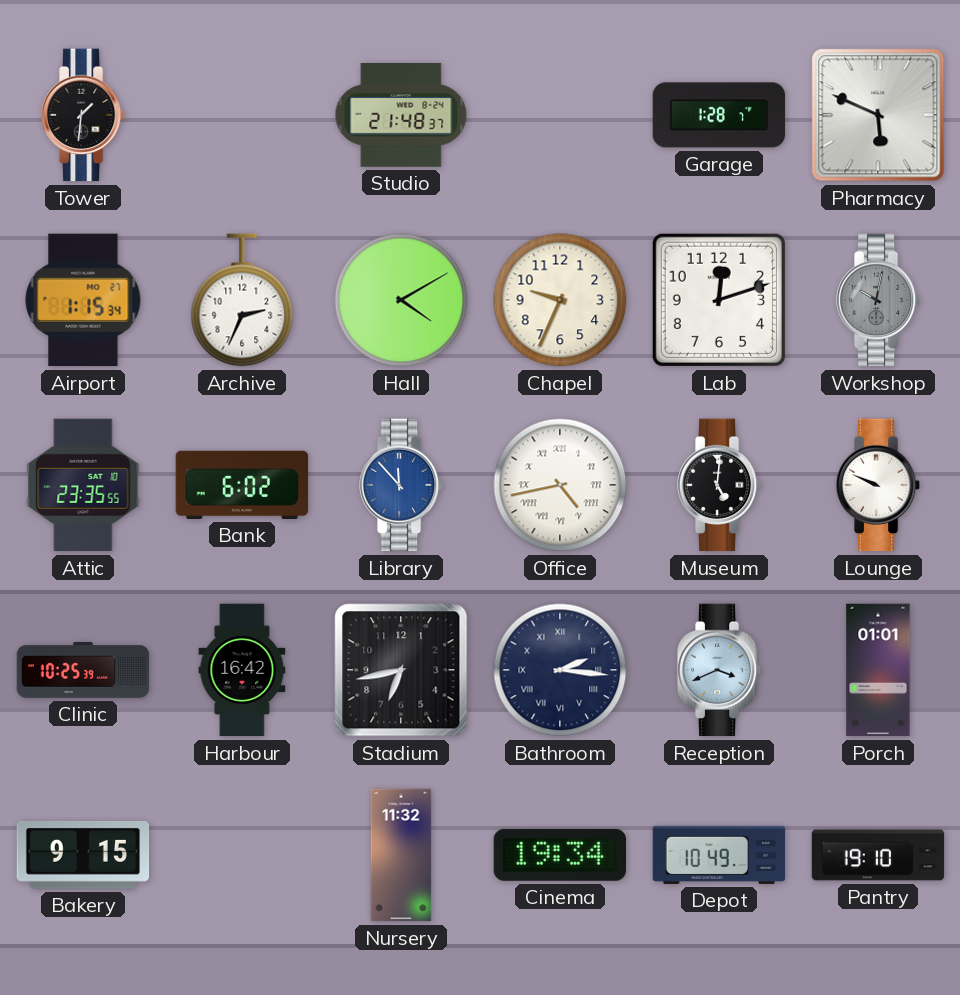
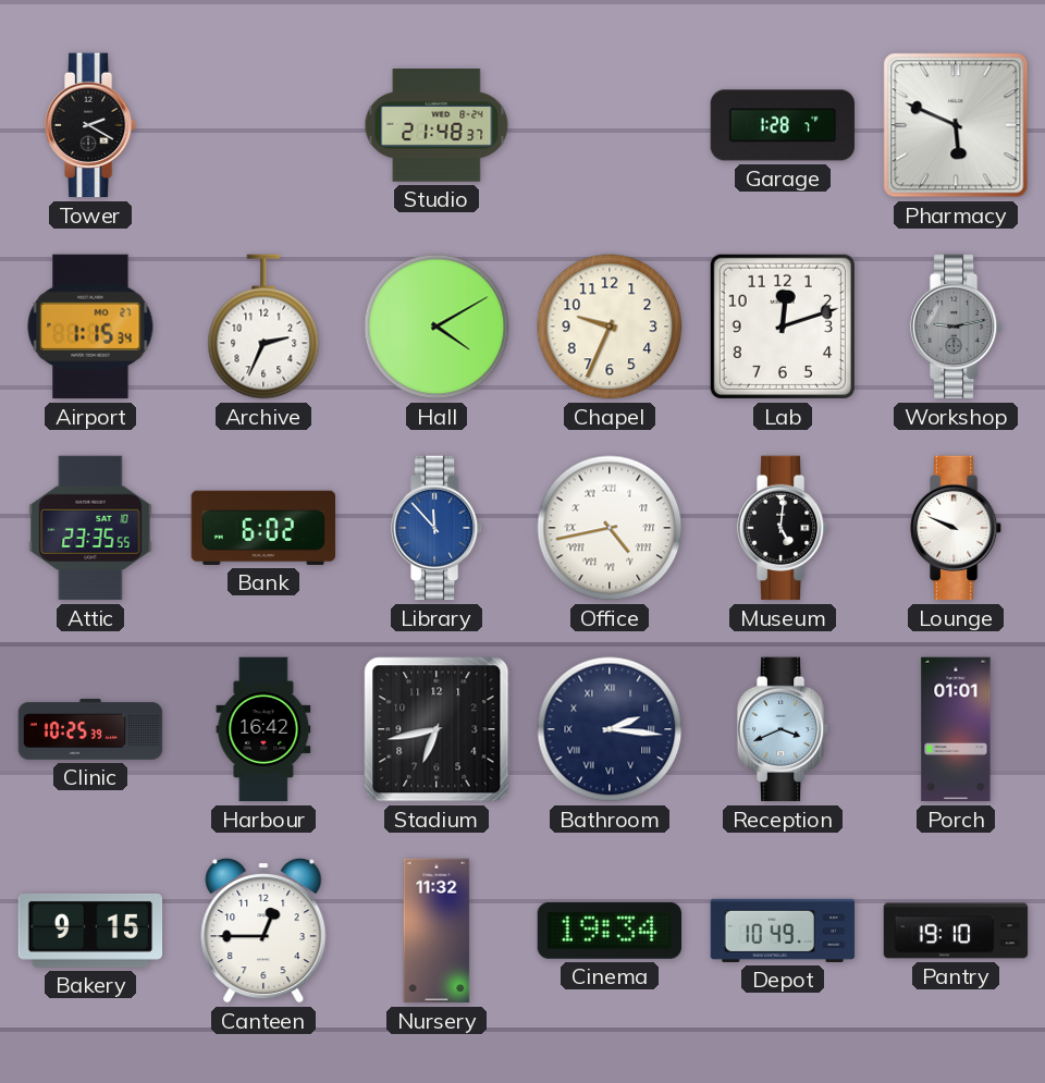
Tower: 1:31 -> 2:20
Workshop: 10:02 -> 9:13
Canteen: none -> 12:45
